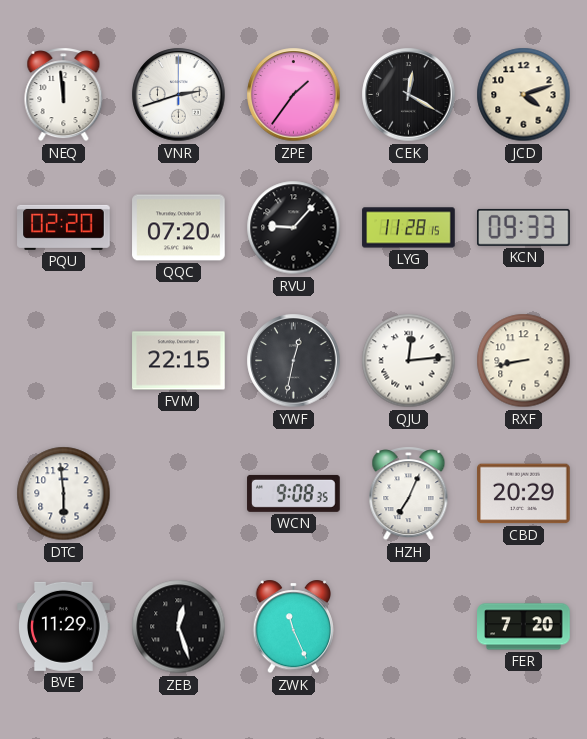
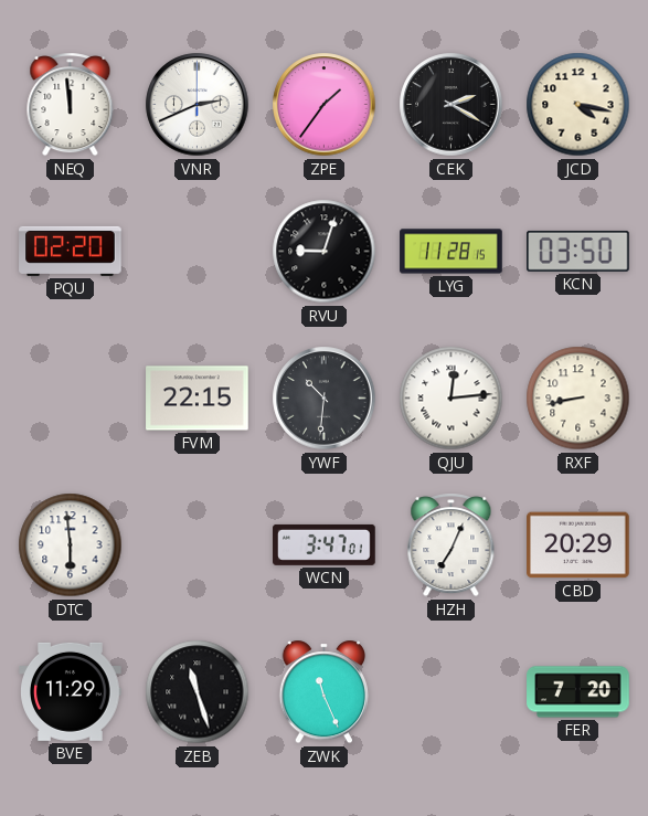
VNR: 2:42 -> 2:41
CEK: 12:20 -> 2:20
JCD: 4:12 -> 4:17
QQC: 07:20 -> none
RVU: 9:07 -> 9:03
KCN: 09:33 -> 03:50
YWF: 12:32 -> 10:31
WCN: 9:08 -> 3:47
ZEB: 12:27 -> 11:27
